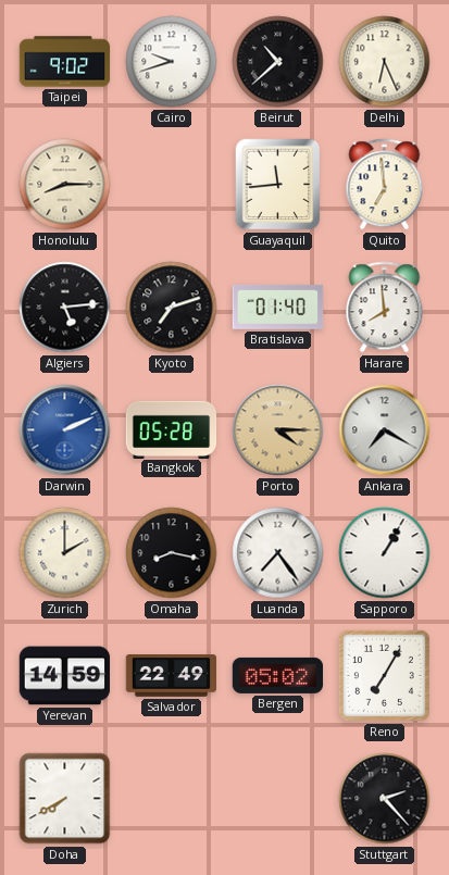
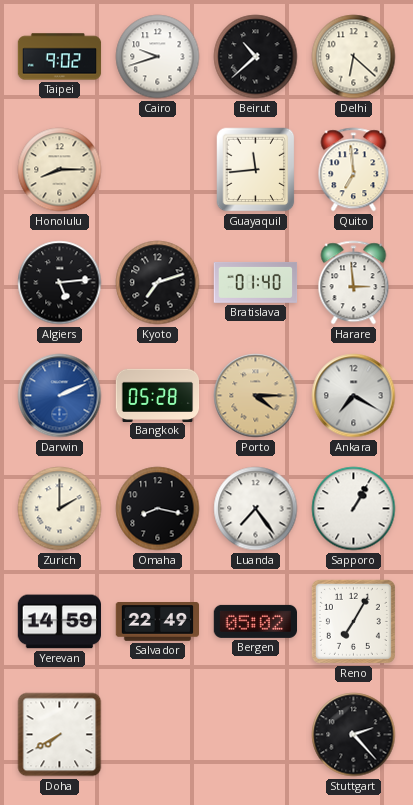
Delhi: 6:26 -> 6:22
Harare: 7:59 -> 2:59
